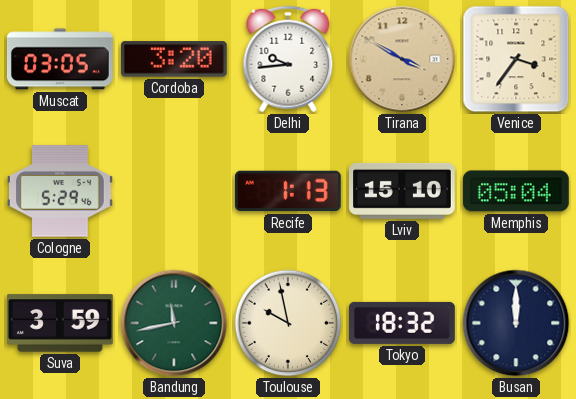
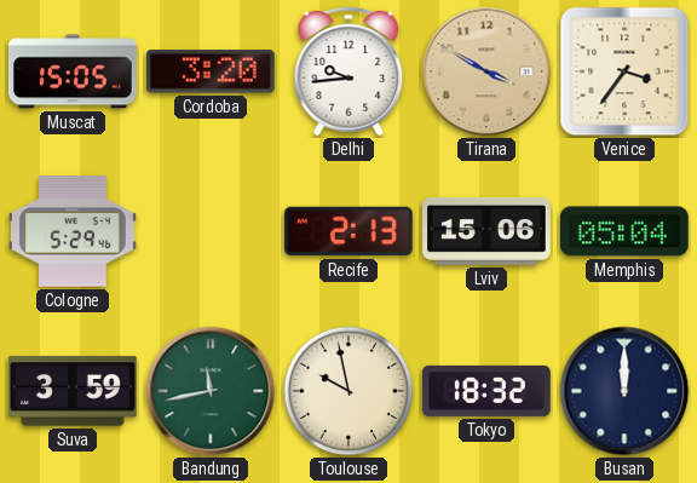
Muscat: 03:05 -> 15:05
Recife: 1:13 -> 2:13
Lviv: 15:10 -> 15:06
